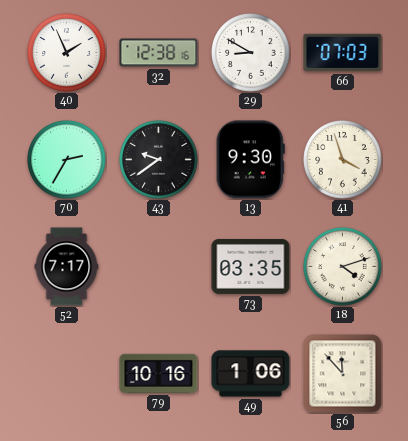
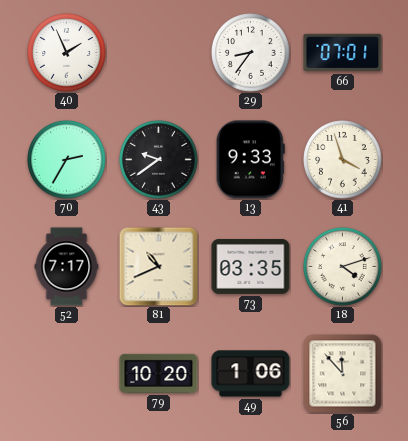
32: 12:38 -> none
29: 8:50 -> 8:36
66: 07:03 -> 07:01
13: 9:30 -> 9:33
81: none -> 10:41
79: 10:16 -> 10:20
